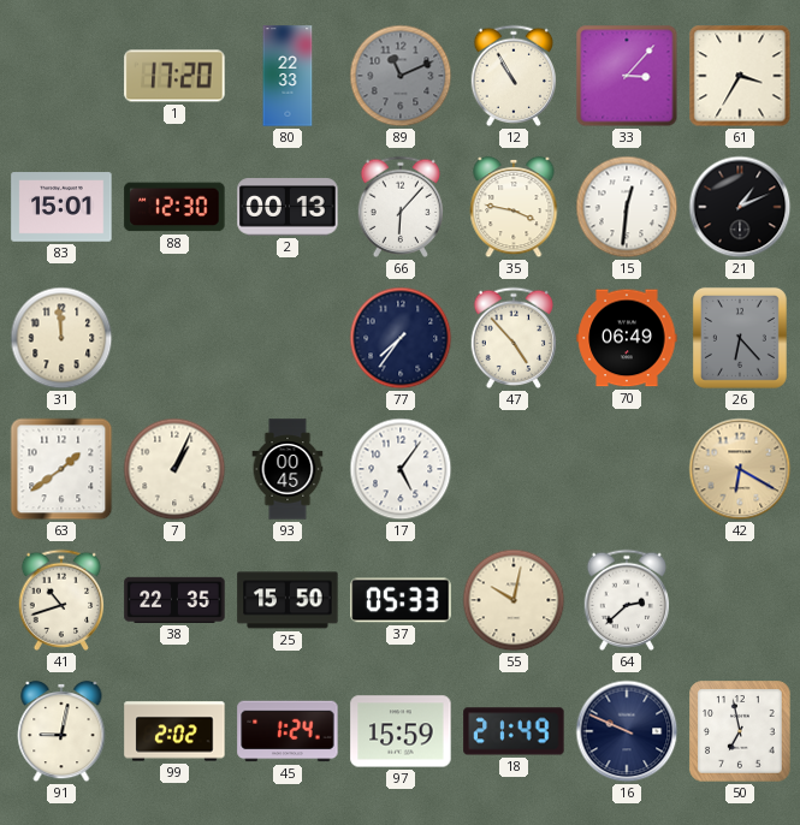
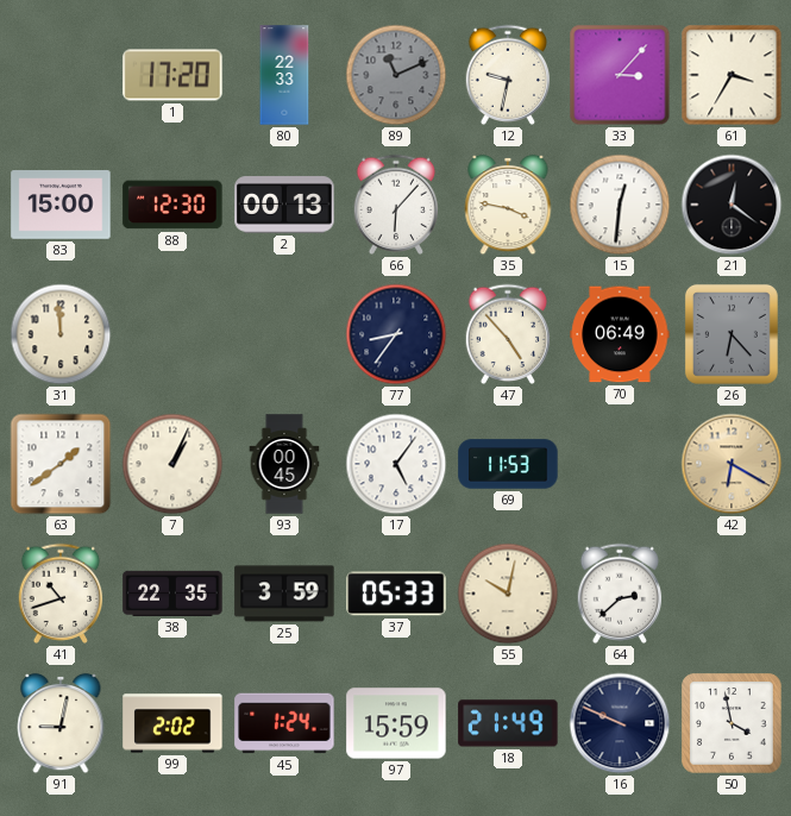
12: 10:55 -> 9:32
83: 15:01 -> 15:00
21: 1:11 -> 12:21
77: 7:36 -> 8:36
69: none -> 11:53
25: 15:50 -> 3:59
50: 6:58 -> 3:58
